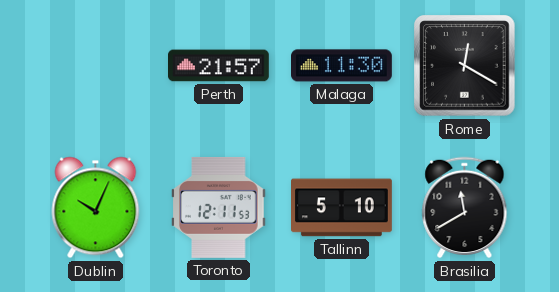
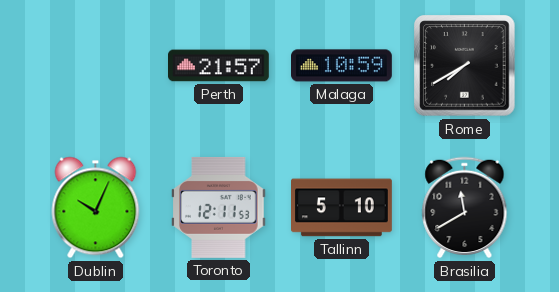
Malaga: 11:30 -> 10:59
Rome: 12:20 -> 7:40
